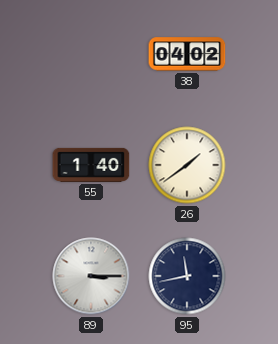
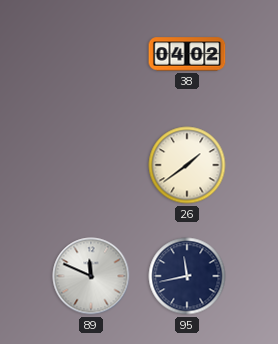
55: 1:40 -> none
89: 3:15 -> 11:49
